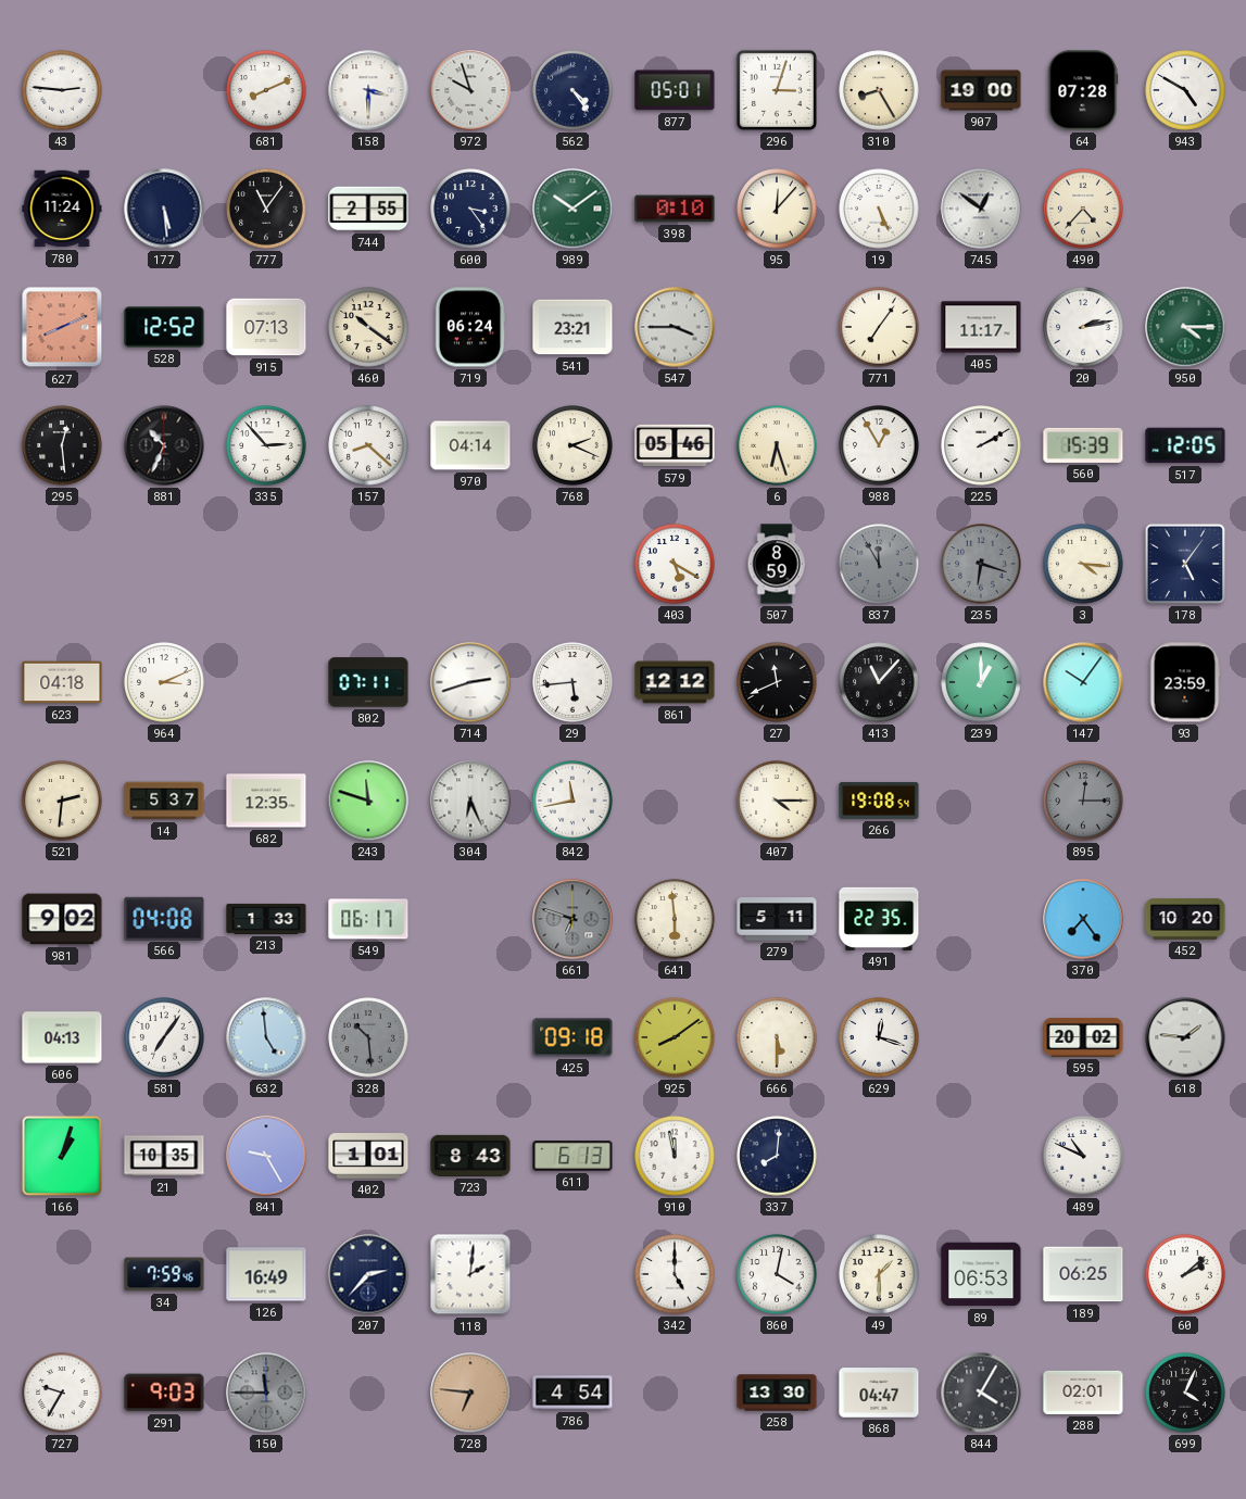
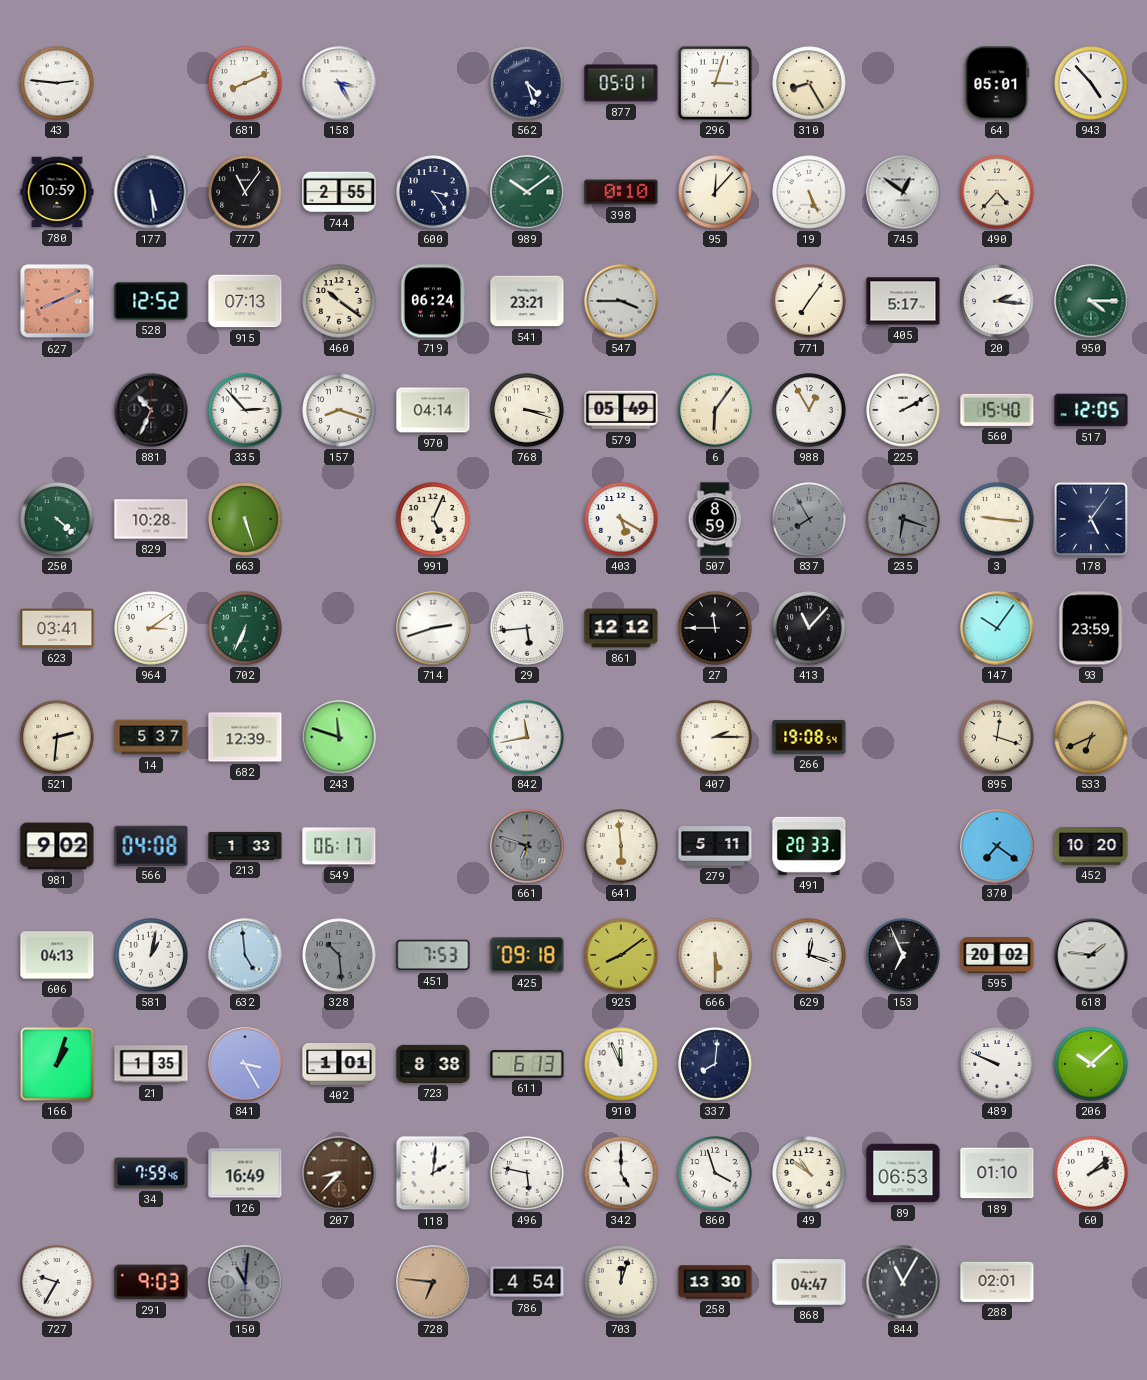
158: 3:30 -> 3:25
972: 9:57 -> none
562: 4:24 -> 4:27
907: 19:00 -> none
64: 07:28 -> 05:01
943: 4:50 -> 4:53
780: 11:24 -> 10:59
405: 11:17 -> 5:17
20: 2:13 -> 2:16
295: 12:29 -> none
157: 8:22 -> 8:18
768: 2:19 -> 3:18
579: 05:46 -> 05:49
6: 6:27 -> 6:06
560: 15:39 -> 15:40
250: none -> 4:22
829: none -> 10:28
663: none -> 5:27
991: none -> 5:04
837: 11:55 -> 7:55
3: 4:16 -> 9:16
623: 04:18 -> 03:41
964: 3:11 -> 3:09
702: none -> 6:34
802: 07:11 -> none
27: 11:41 -> 11:45
239: 1:00 -> none
682: 12:35 -> 12:39
304: 6:26 -> none
407: 4:15 -> 2:15
895: 12:15 -> 12:18
895 dial: grey -> cream
533: none -> 6:41
491: 22:35 -> 20:33
370: 7:24 -> 7:21
581: 7:06 -> 1:02
451: none -> 7:53
153: none -> 6:56
21: 10:35 -> 1:35
841: 9:25 -> 3:25
723: 8:43 -> 8:38
910: 11:58 -> 11:56
489: 10:49 -> 9:49
206: none -> 10:08
207: 2:37 -> 8:37
207 dial: navy -> brown
496: none -> 5:47
860: 4:02 -> 3:57
49: 1:30 -> 10:51
189: 06:25 -> 01:10
150: 11:45 -> 11:01
703: none -> 12:03
844: 4:05 -> 11:05
699: 4:04 -> none
